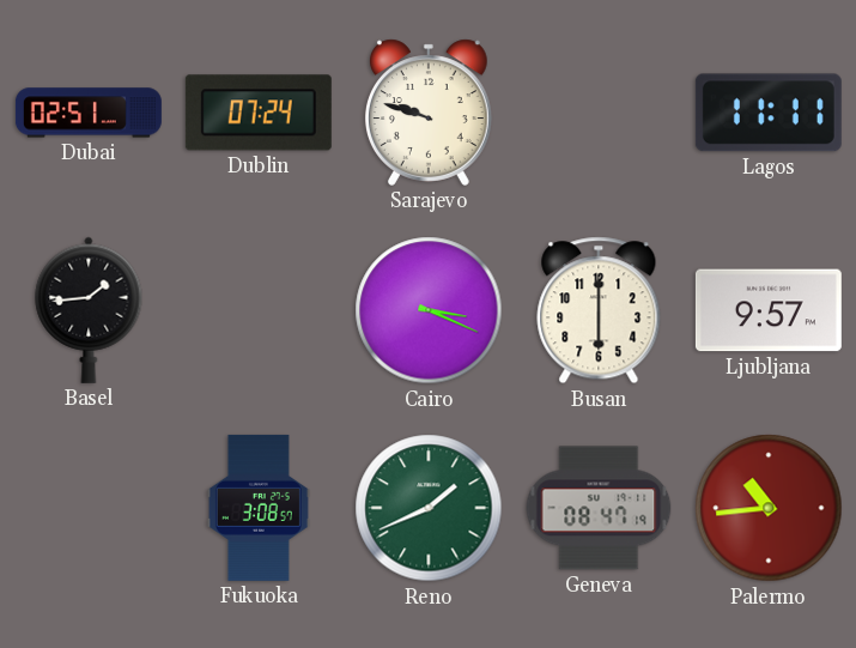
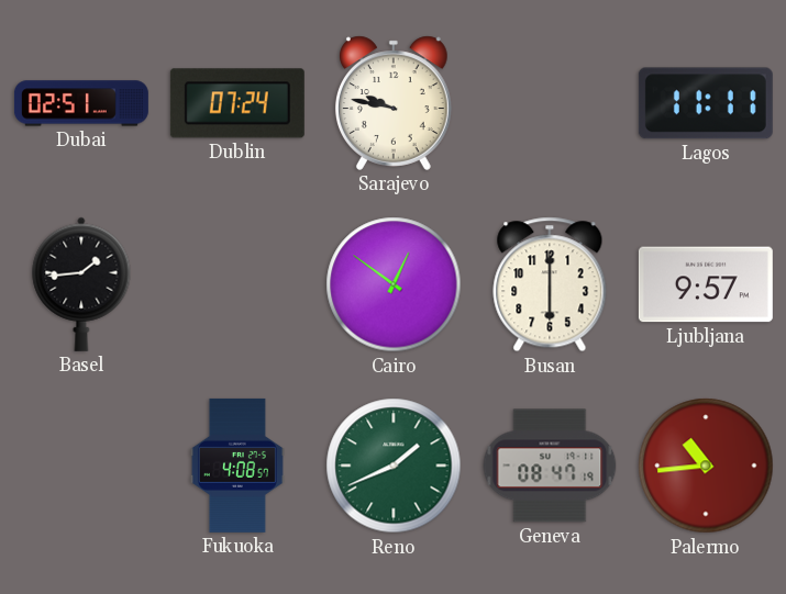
Sarajevo: 9:48 -> 9:47
Cairo: 3:19 -> 12:51
Fukuoka: 3:08 -> 4:08
